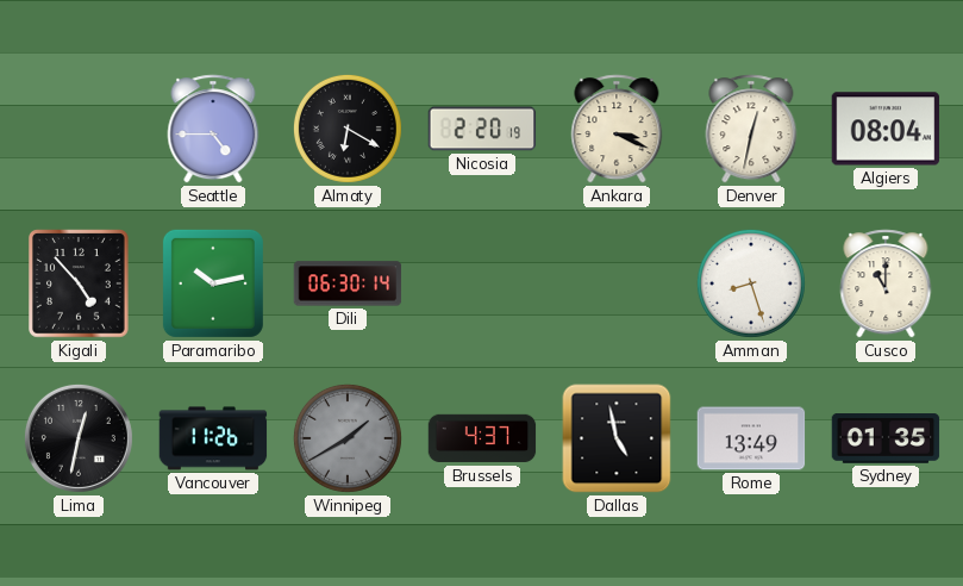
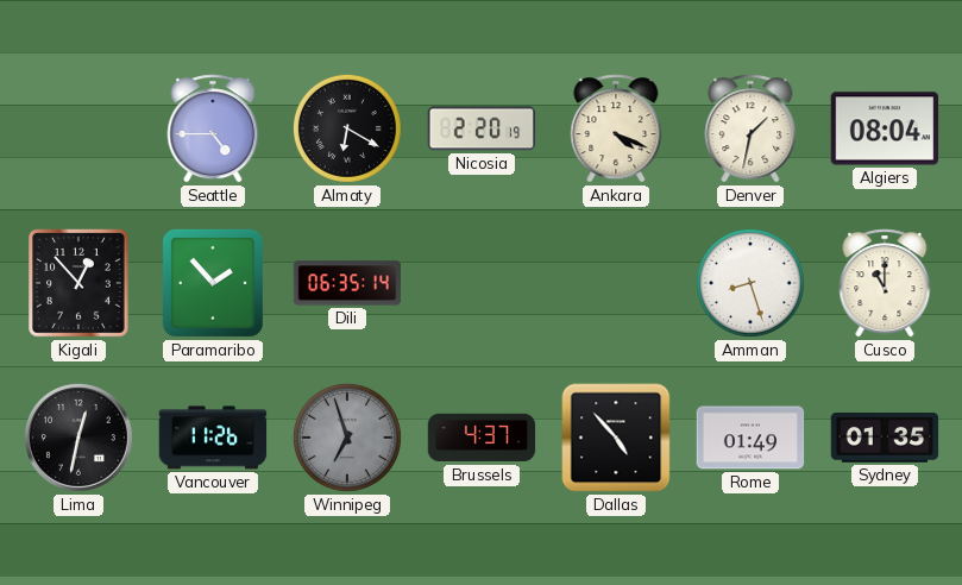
Ankara: 3:19 -> 4:19
Denver: 12:32 -> 1:32
Kigali: 4:53 -> 12:53
Paramaribo: 10:13 -> 1:53
Dili: 06:30 -> 06:35
Winnipeg: 1:40 -> 6:57
Dallas: 4:58 -> 4:53
Rome: 13:49 -> 01:49
